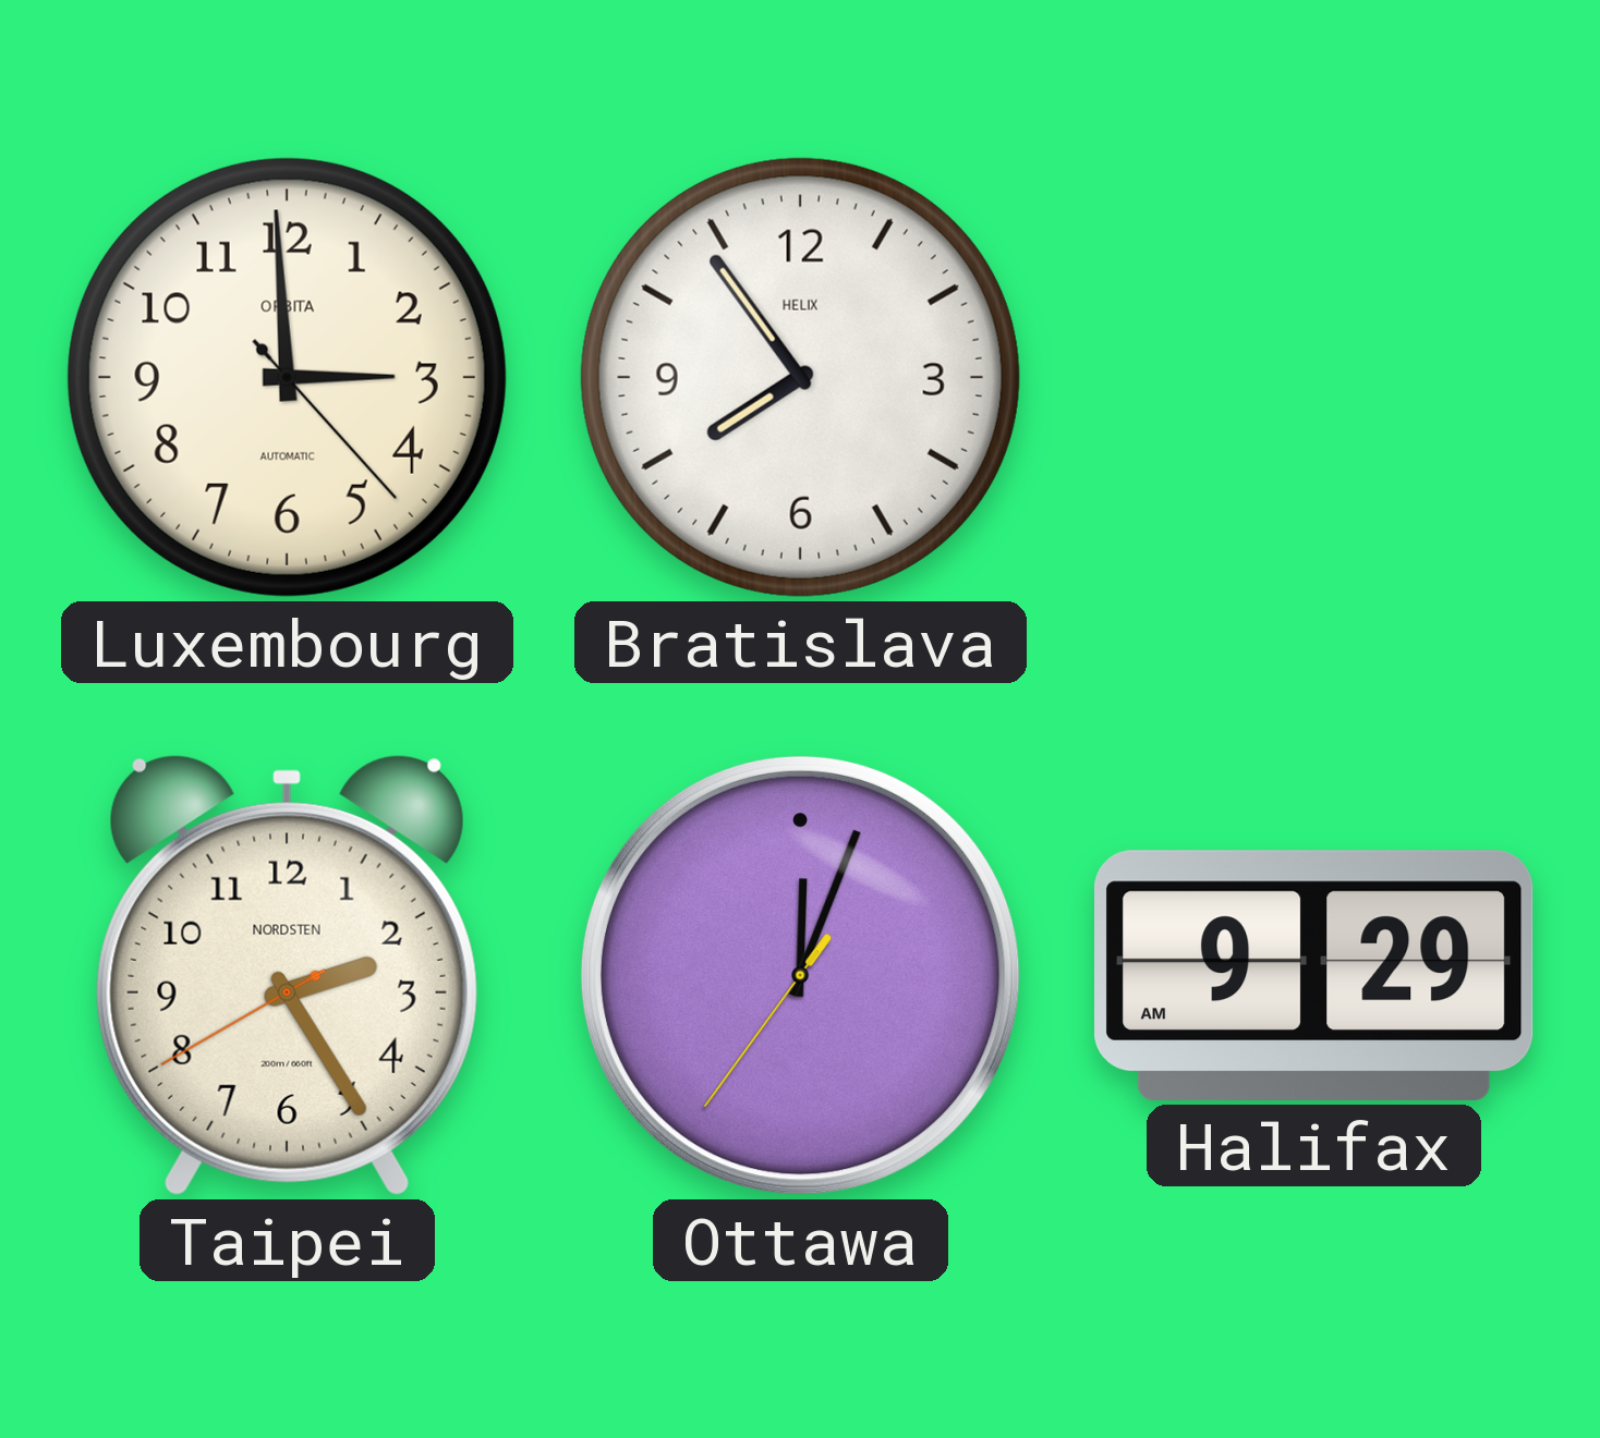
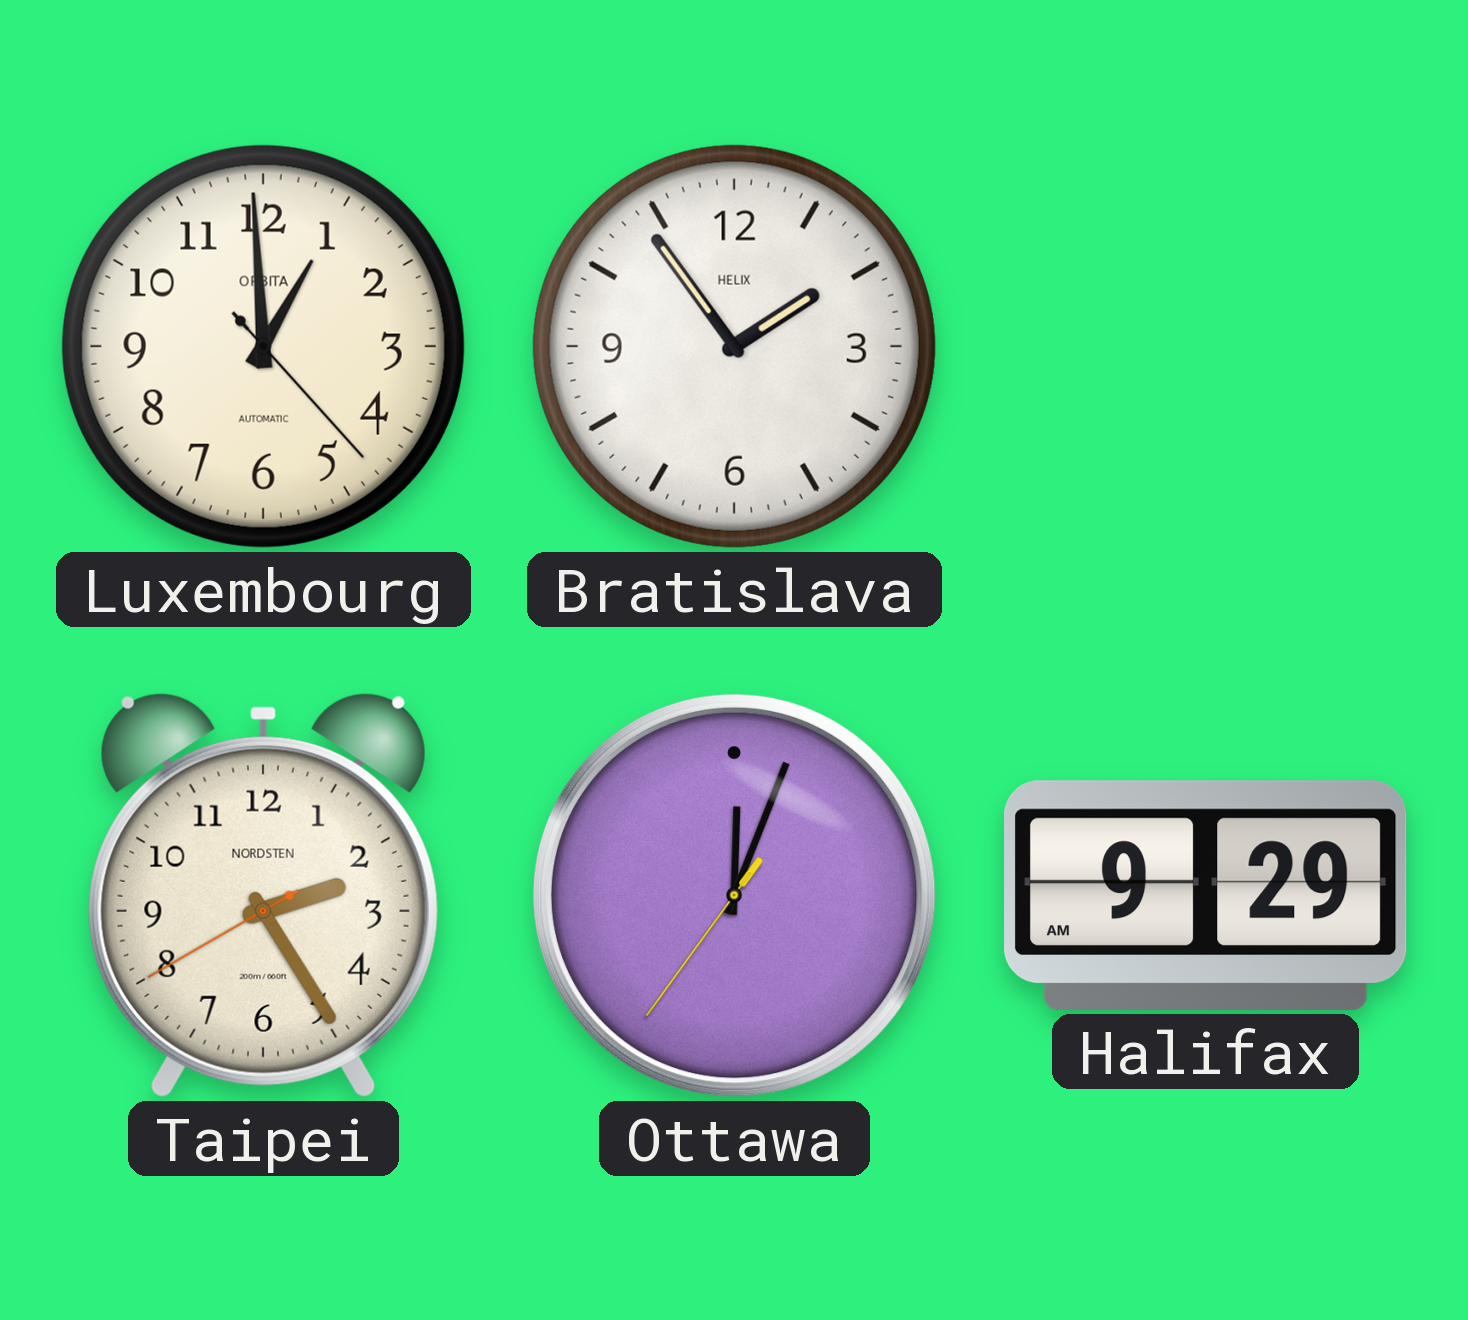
Luxembourg: 2:59 -> 12:59
Bratislava: 7:54 -> 1:54
